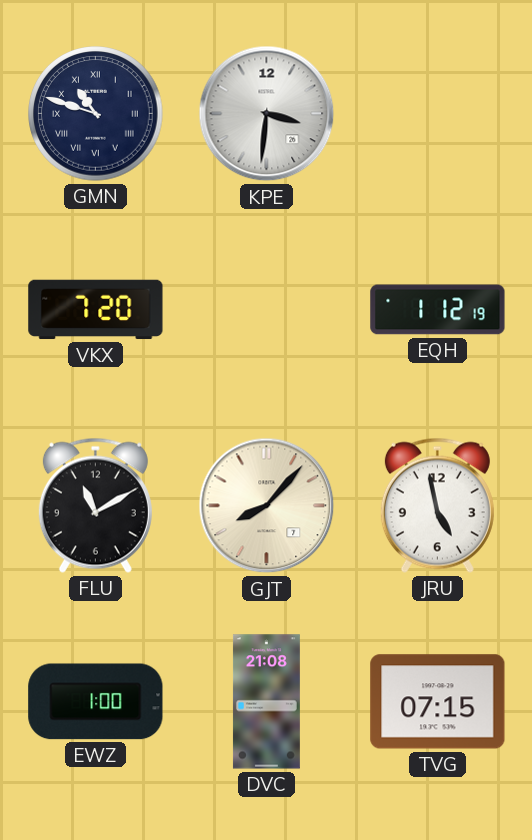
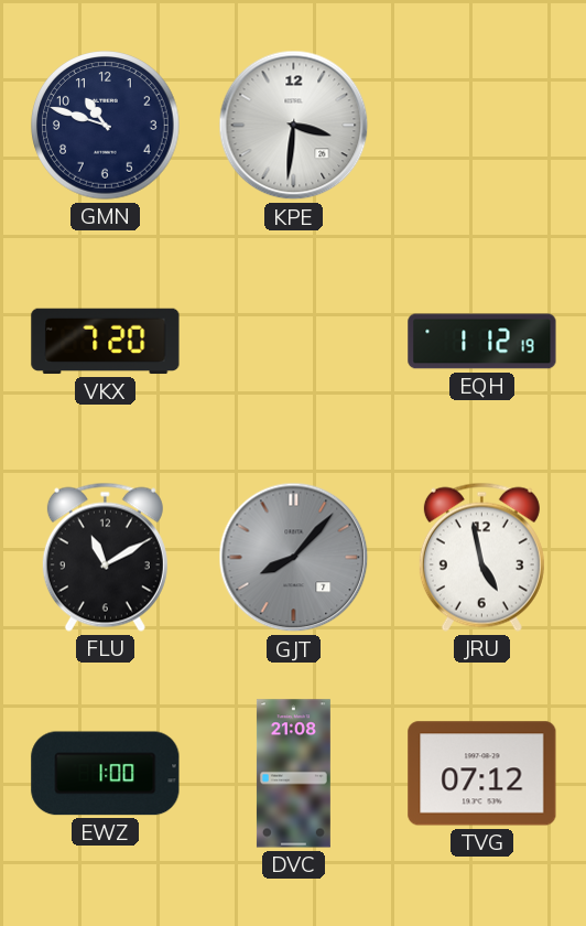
GMN numerals: Roman -> Arabic
GJT dial: cream -> grey
TVG: 07:15 -> 07:12
